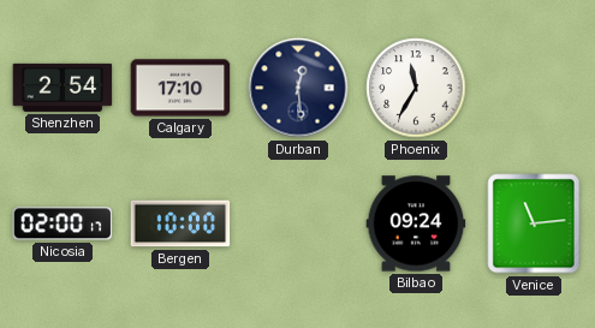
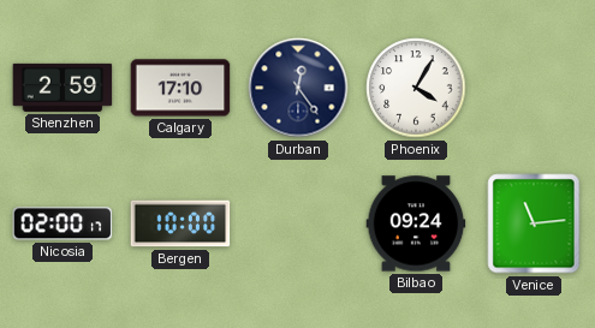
Shenzhen: 2:54 -> 2:59
Durban: 12:29 -> 12:24
Phoenix: 11:35 -> 4:05
